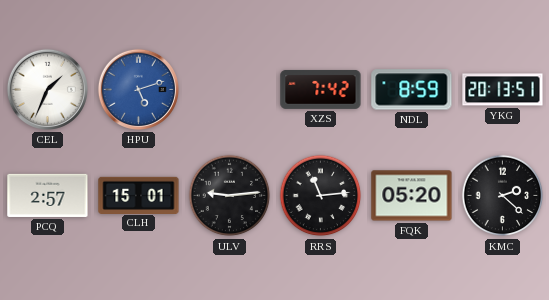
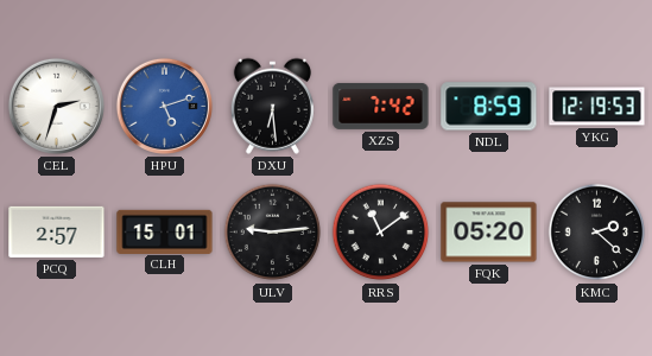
CEL: 1:34 -> 2:33
DXU: none -> 6:29
YKG: 20:13 -> 12:19
RRS: 11:14 -> 11:09
